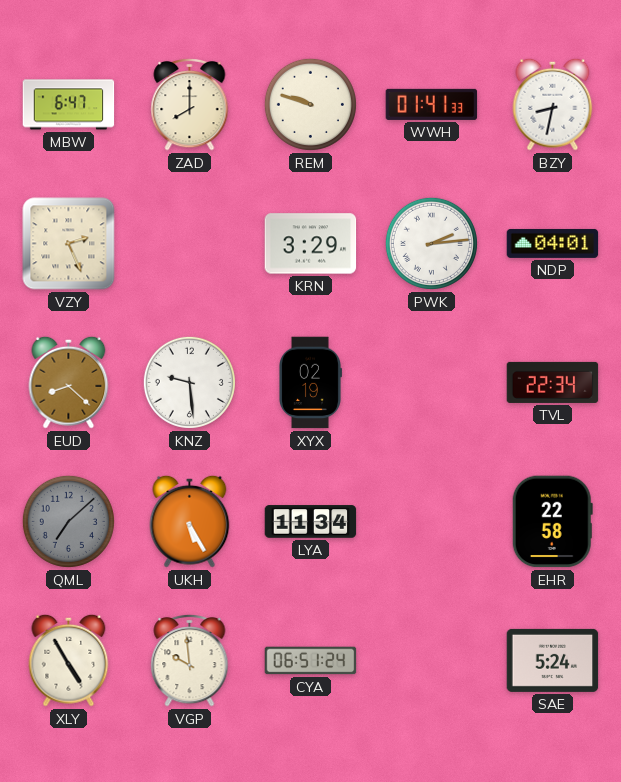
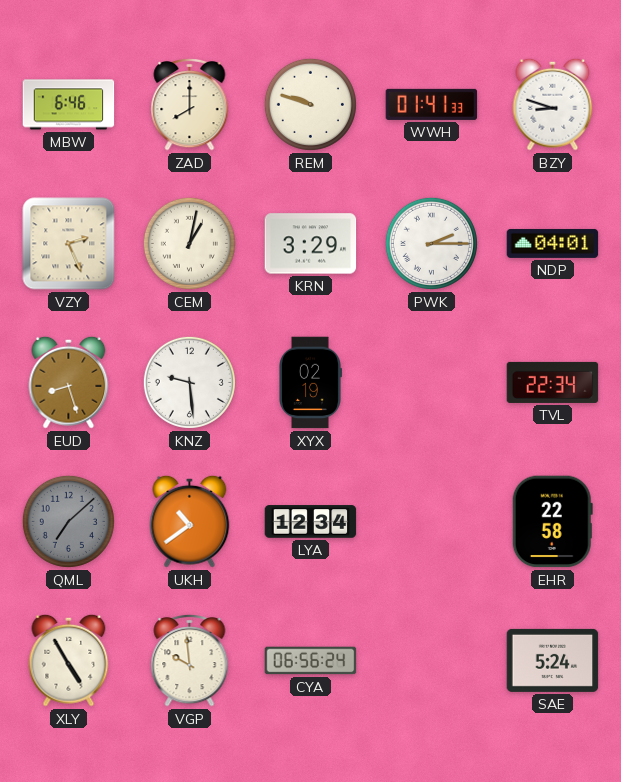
MBW: 6:47 -> 6:46
BZY: 8:32 -> 8:48
CEM: none -> 1:02
PWK: 2:14 -> 2:15
EUD: 8:22 -> 8:27
UKH: 5:25 -> 10:39
LYA: 11:34 -> 12:34
CYA: 06:51 -> 06:56
